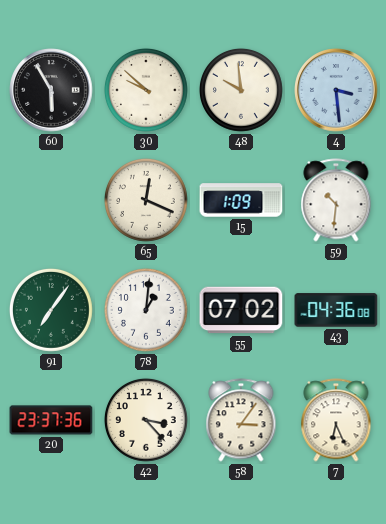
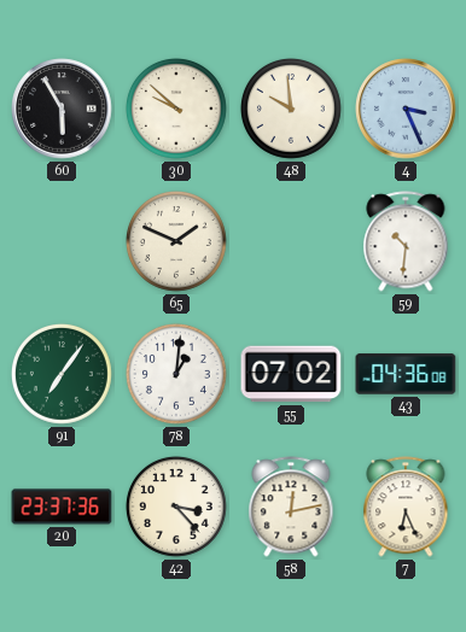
4: 3:29 -> 3:26
65: 12:19 -> 1:49
15: 1:09 -> none
58: 3:06 -> 12:13
